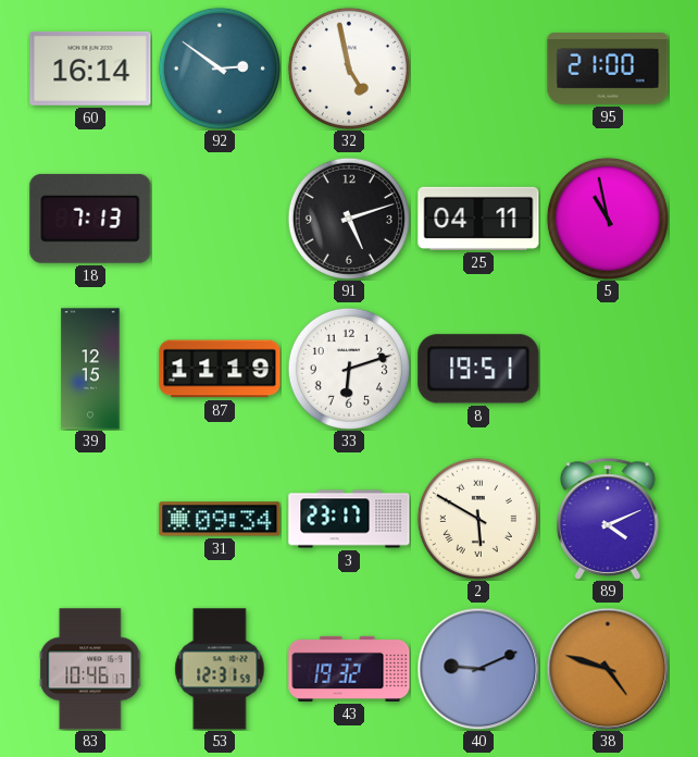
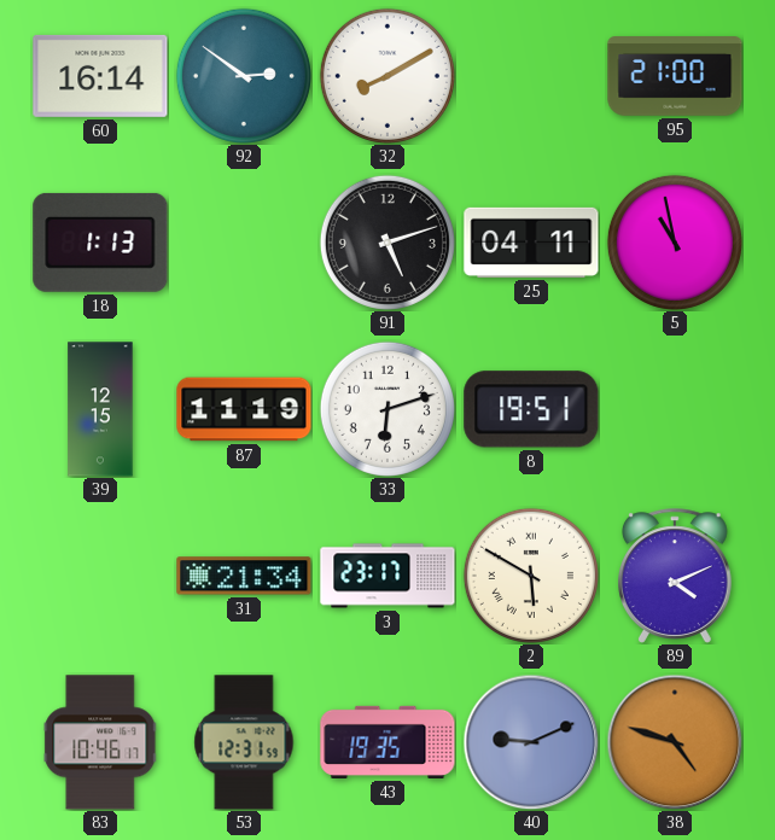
32: 4:58 -> 8:10
18: 7:13 -> 1:13
31: 09:34 -> 21:34
43: 19:32 -> 19:35
